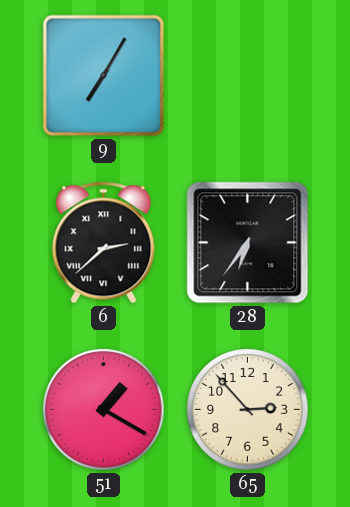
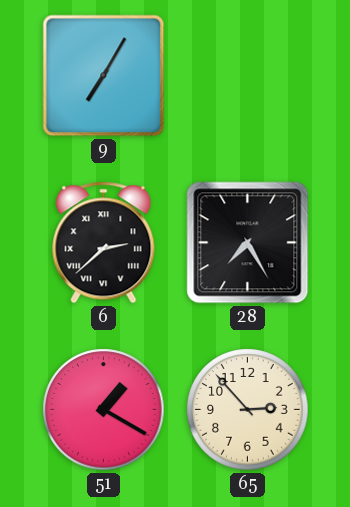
28: 6:36 -> 7:25
